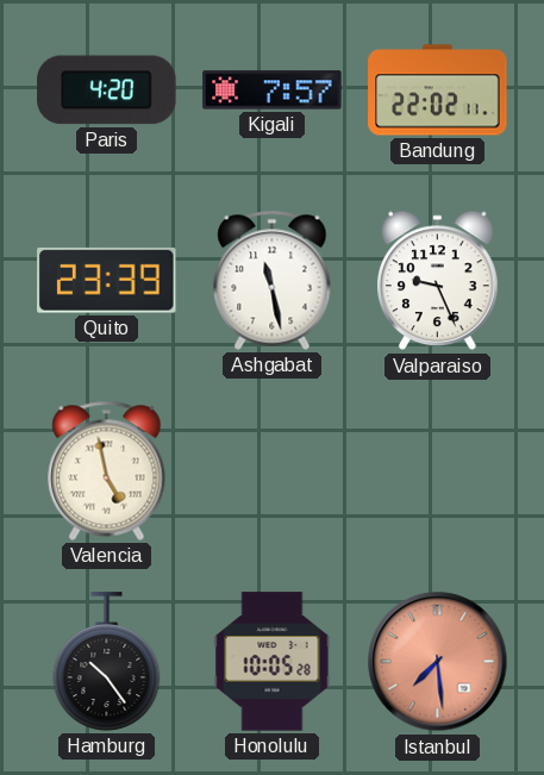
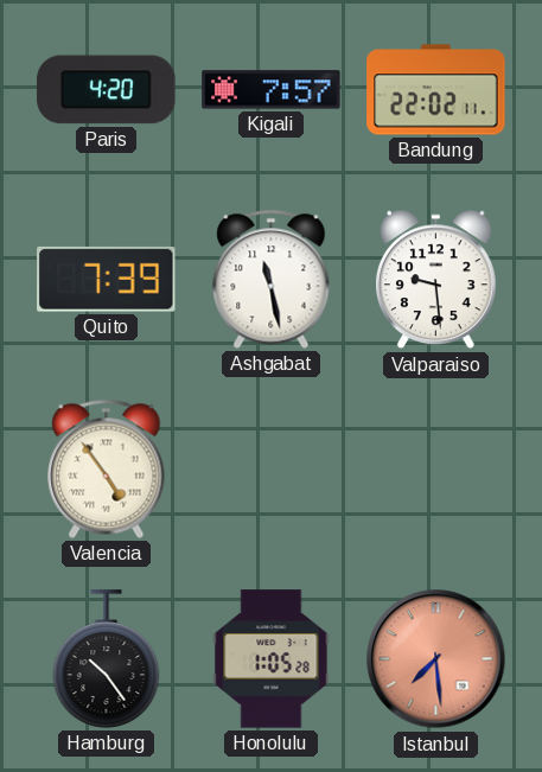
Quito: 23:39 -> 7:39
Valparaiso: 9:26 -> 9:29
Valencia: 4:58 -> 4:54
Honolulu: 10:05 -> 1:05
